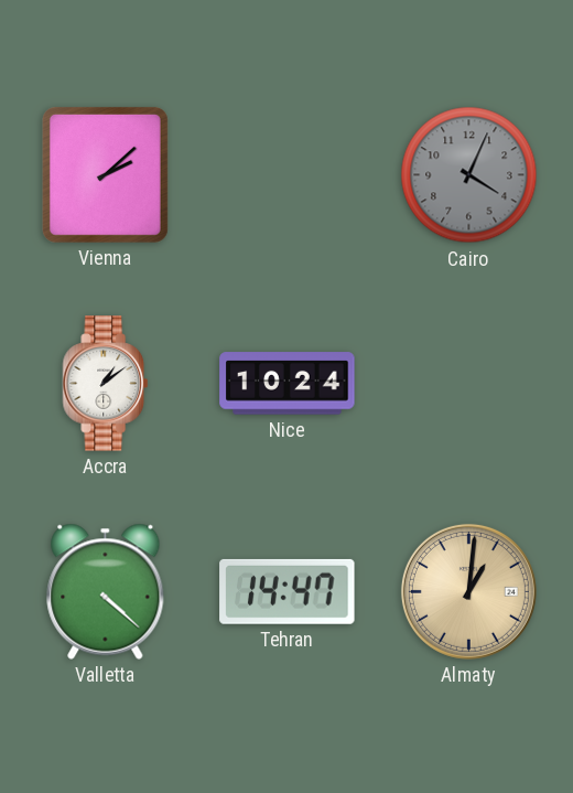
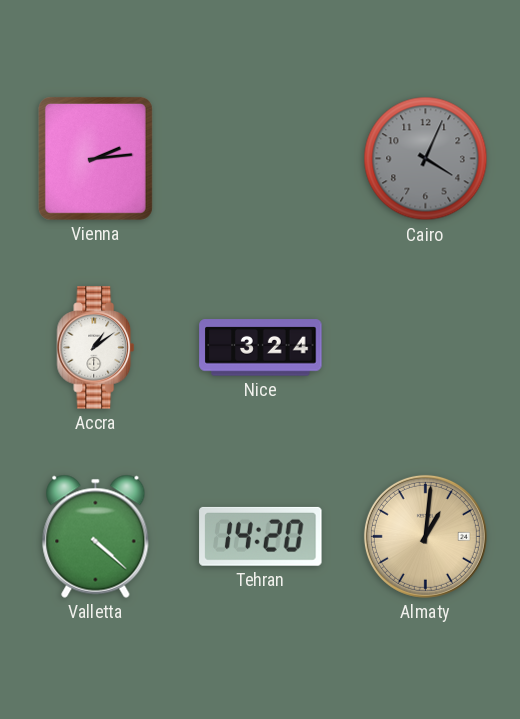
Vienna: 2:08 -> 2:14
Nice: 10:24 -> 3:24
Tehran: 14:47 -> 14:20
